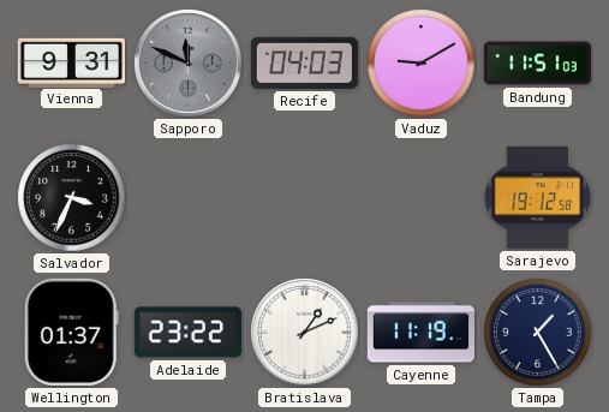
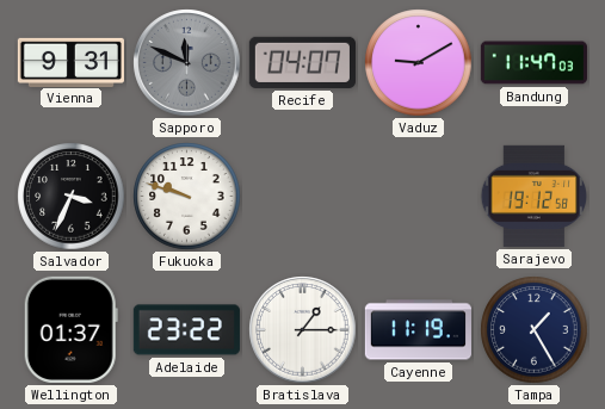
Recife: 04:03 -> 04:07
Bandung: 11:51 -> 11:47
Fukuoka: none -> 9:48
Bratislava: 1:11 -> 1:15
